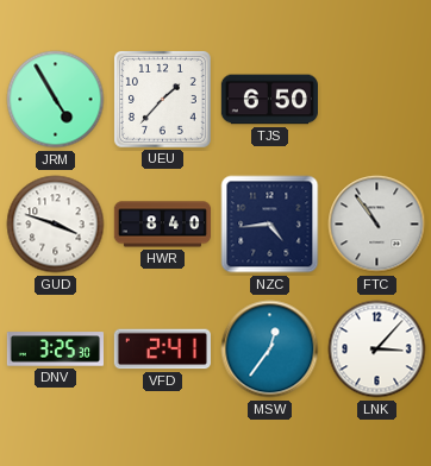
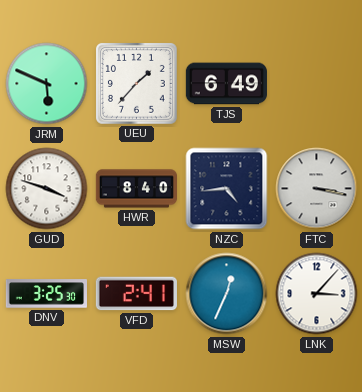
JRM: 4:55 -> 5:49
TJS: 6:50 -> 6:49
FTC: 10:54 -> 3:17
MSW: 12:36 -> 12:34
